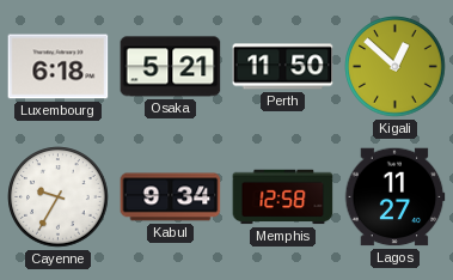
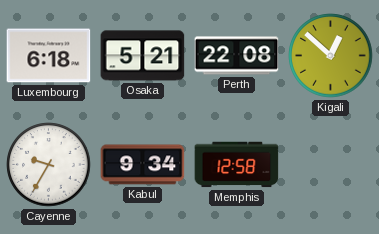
Perth: 11:50 -> 22:08
Lagos: 11:27 -> none
